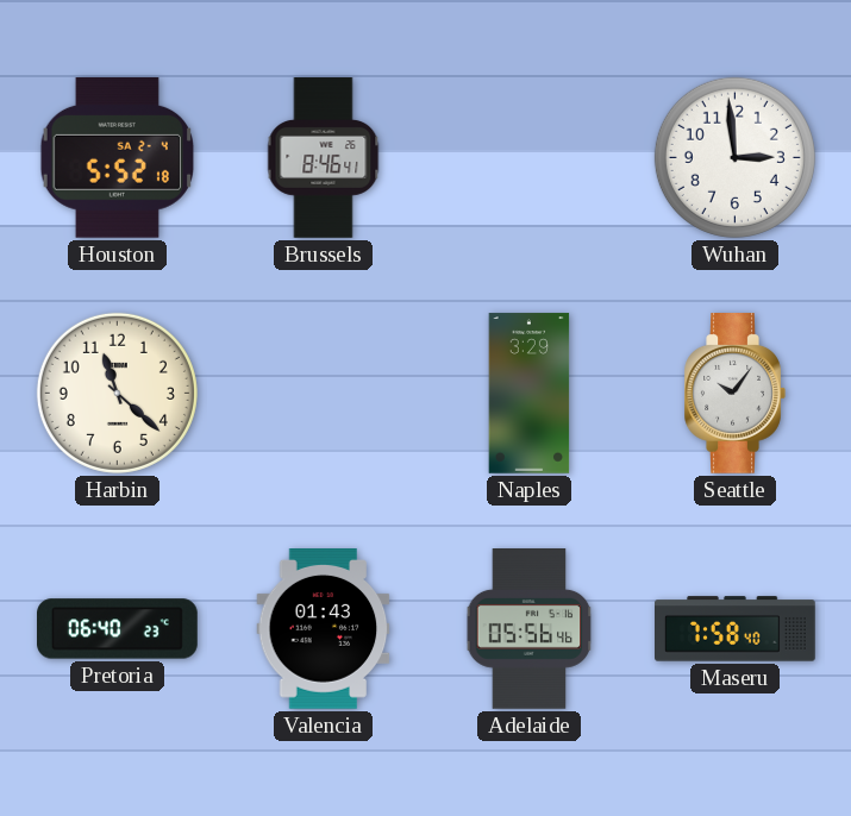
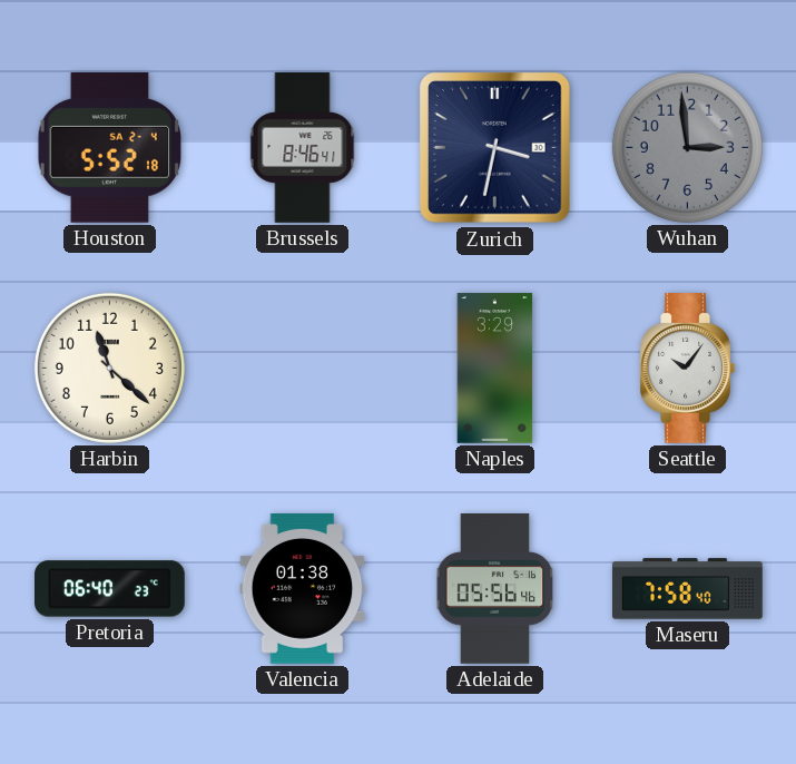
Zurich: none -> 3:32
Wuhan dial: white -> grey
Valencia: 01:43 -> 01:38
